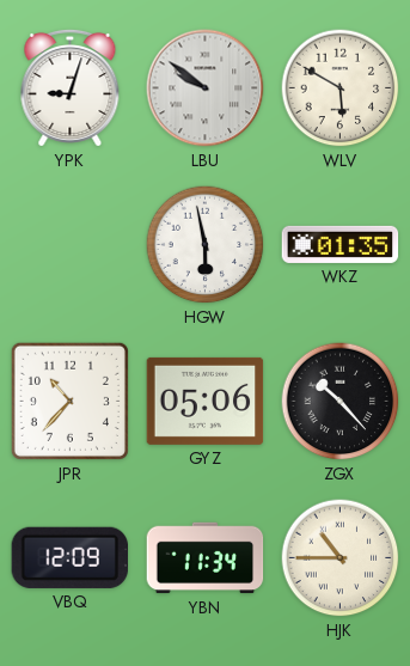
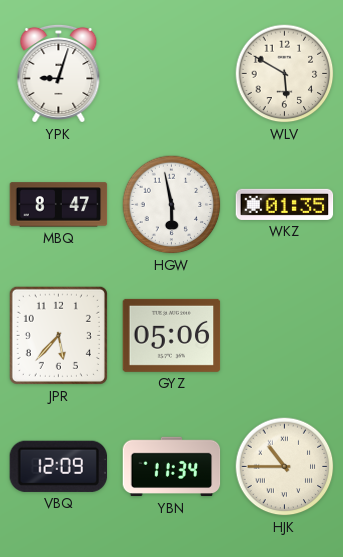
LBU: 9:51 -> none
MBQ: none -> 8:47
JPR: 10:37 -> 5:37
ZGX: 10:23 -> none
